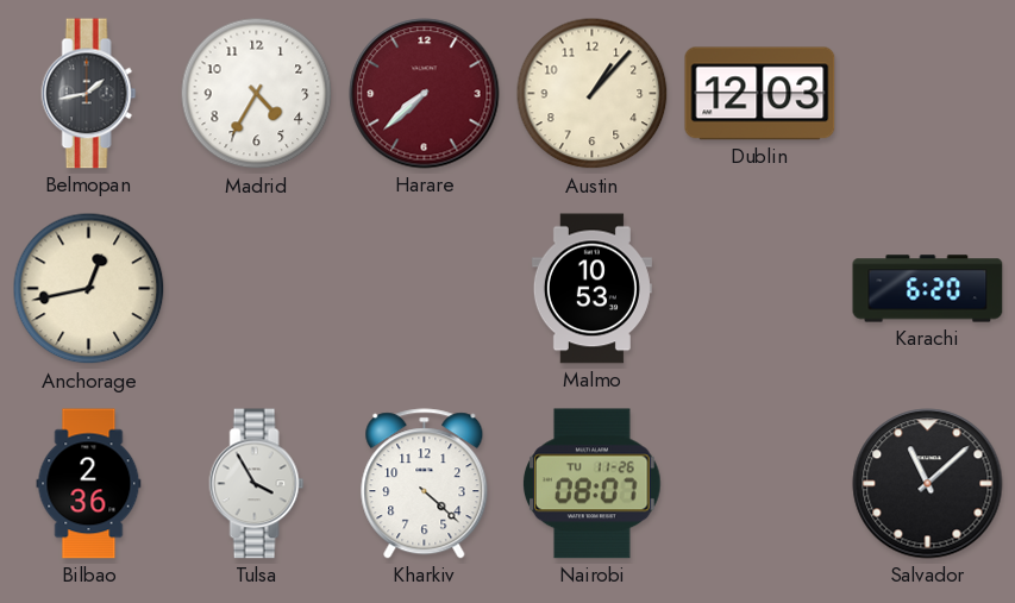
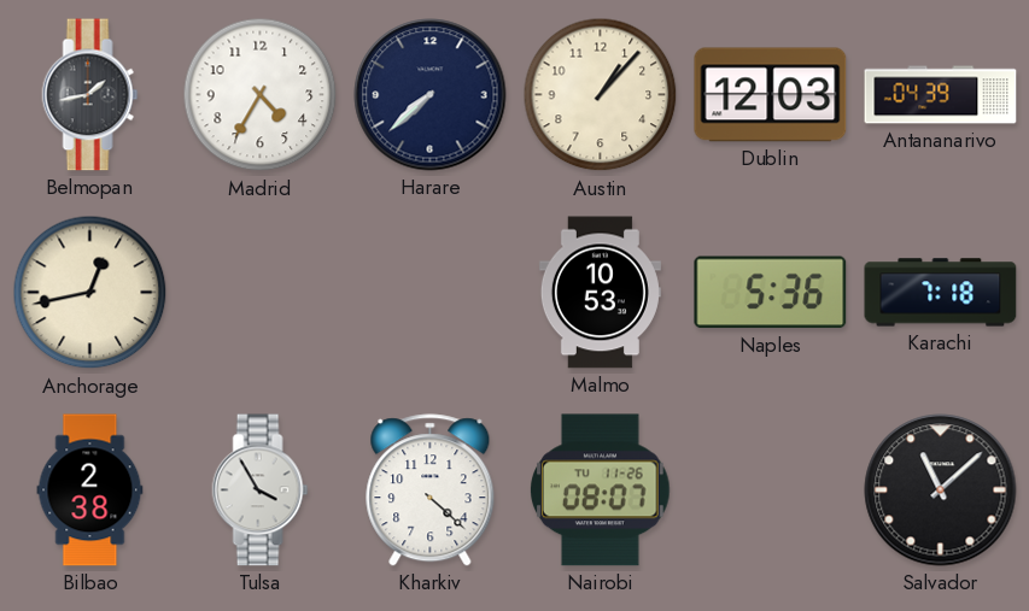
Harare dial: burgundy -> navy
Antananarivo: none -> 04:39
Naples: none -> 5:36
Karachi: 6:20 -> 7:18
Bilbao: 2:36 -> 2:38
